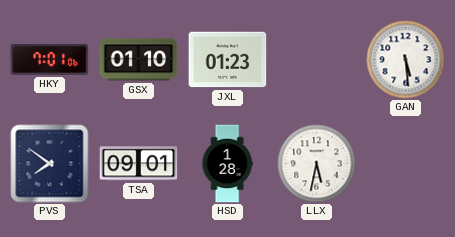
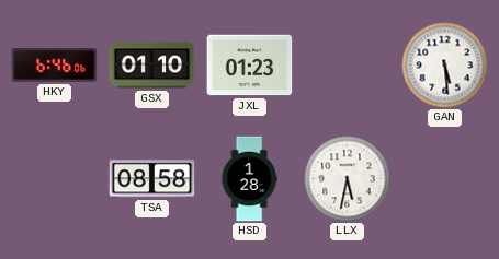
HKY: 7:01 -> 6:46
PVS: 7:51 -> none
TSA: 09:01 -> 08:58
